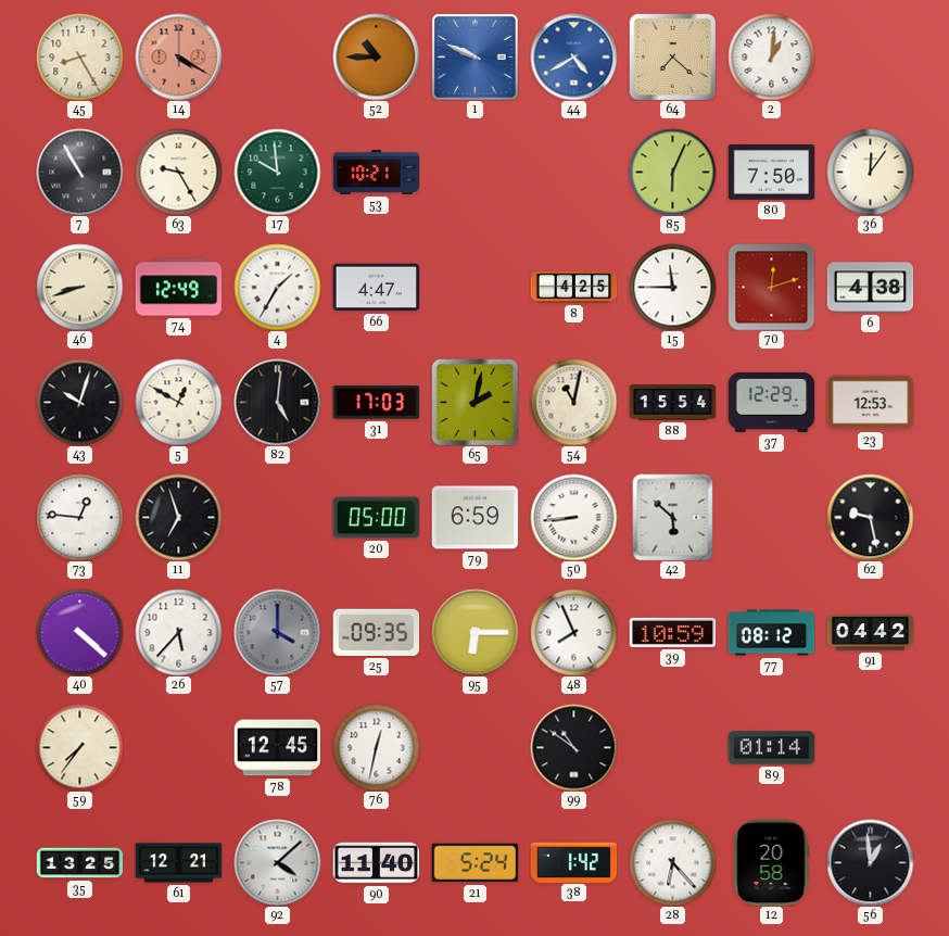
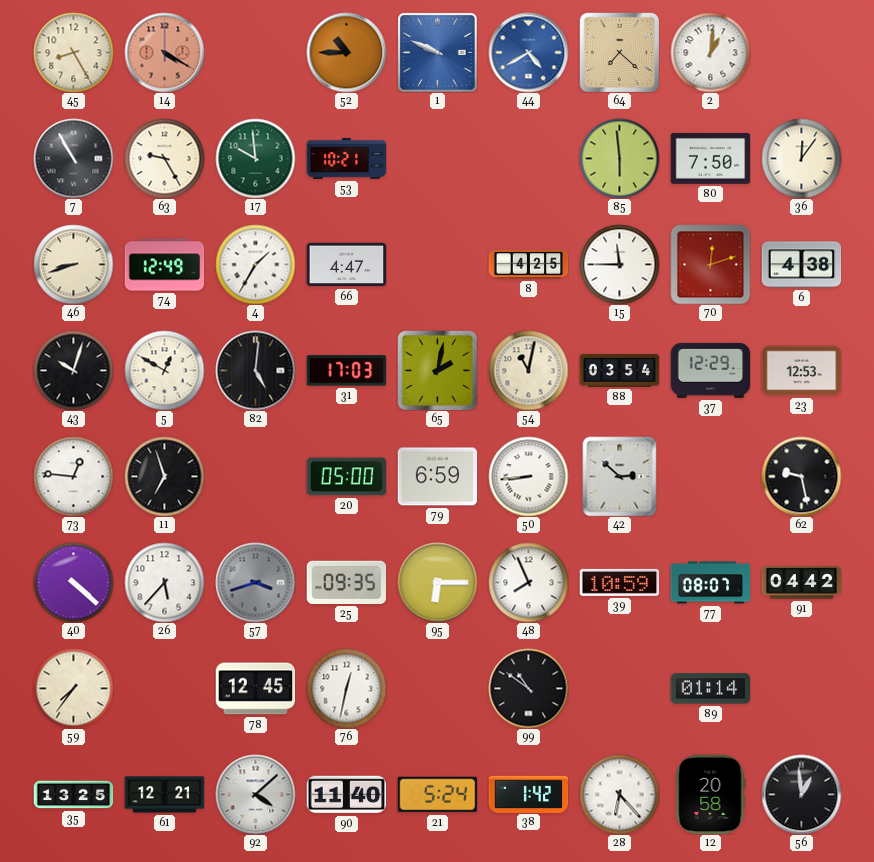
85: 6:04 -> 5:59
88: 15:54 -> 03:54
42: 5:52 -> 2:52
57: 4:00 -> 3:42
77: 08:12 -> 08:07
